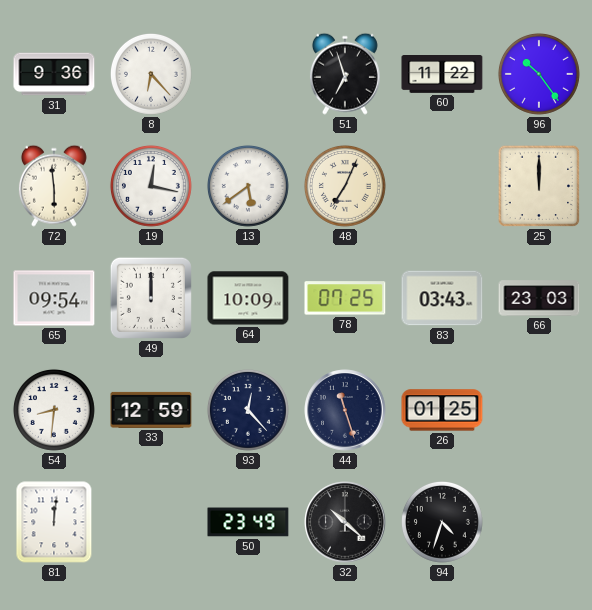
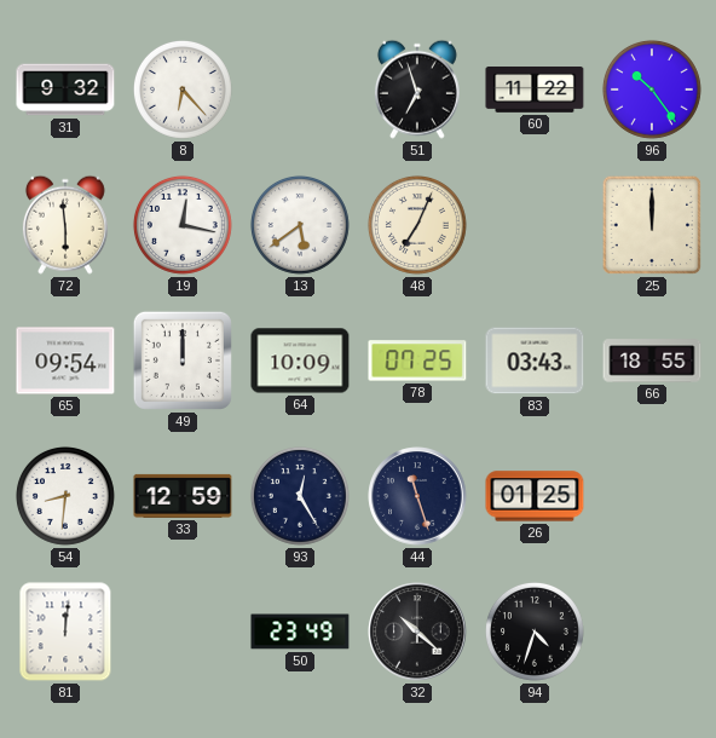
31: 9:36 -> 9:32
66: 23:03 -> 18:55
93: 12:23 -> 12:25
